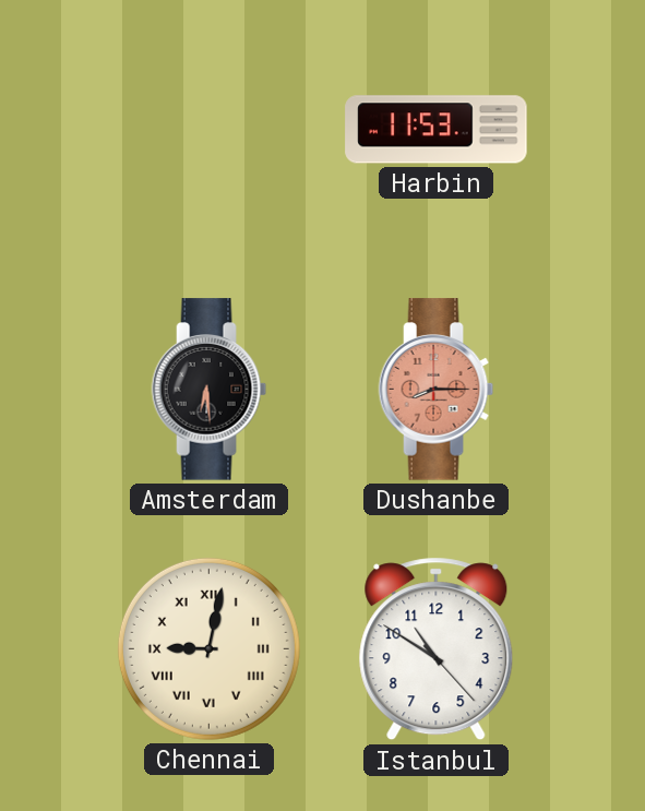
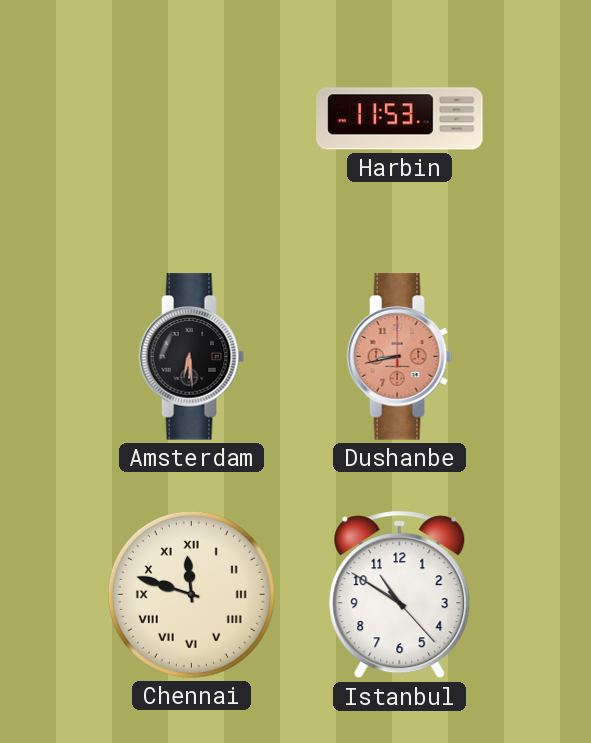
Dushanbe: 8:15 -> 8:43
Chennai: 9:02 -> 11:48
